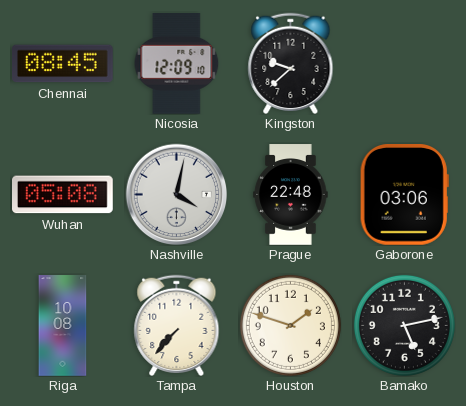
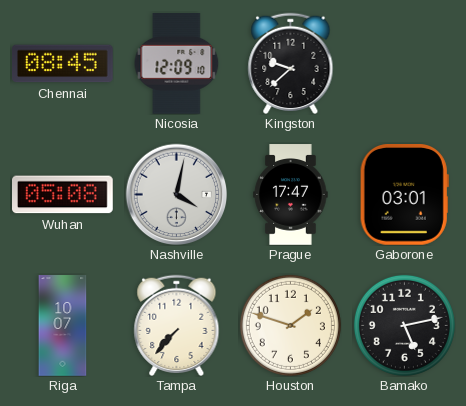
Prague: 22:48 -> 17:47
Gaborone: 03:06 -> 03:01
Riga: 10:08 -> 10:07
